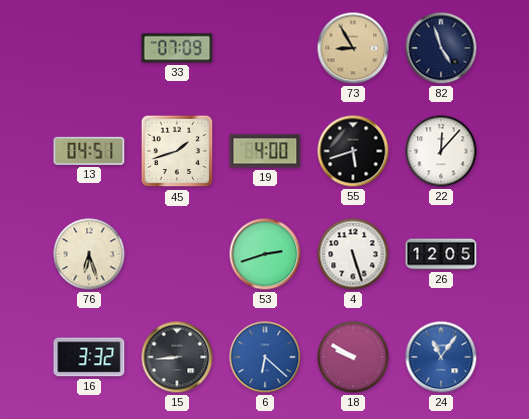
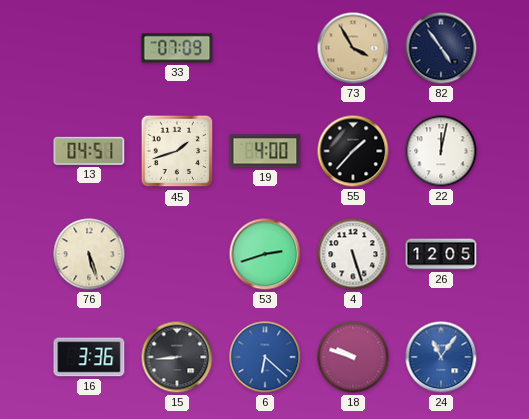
73: 8:55 -> 3:55
82: 4:57 -> 4:54
55: 5:42 -> 1:37
22: 12:07 -> 12:02
76: 6:27 -> 5:27
16: 3:32 -> 3:36
18: 9:50 -> 9:48
